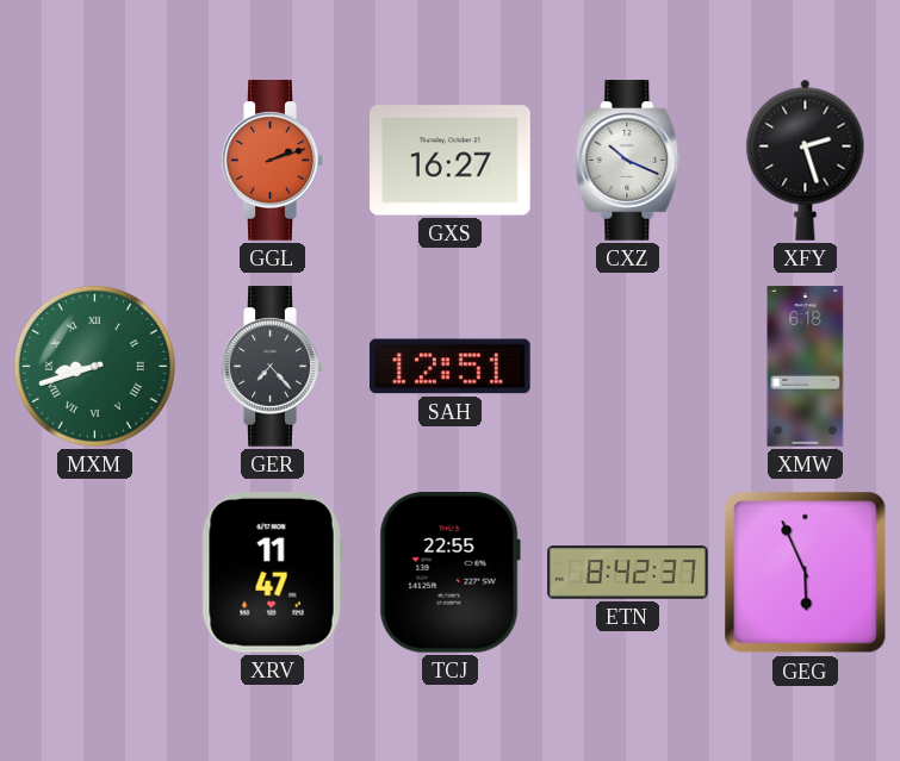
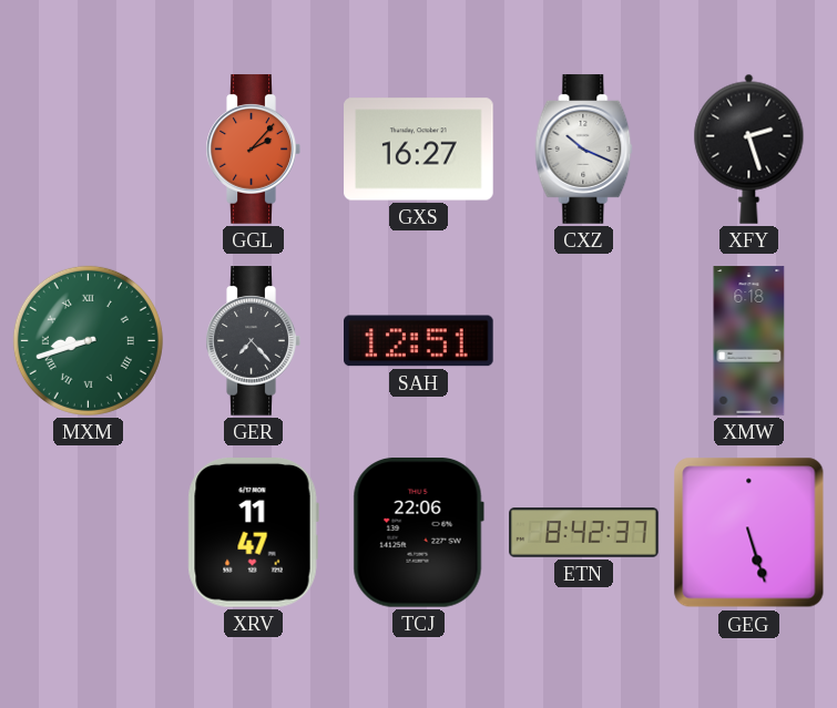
GGL: 2:12 -> 2:07
TCJ: 22:55 -> 22:06
GEG: 5:56 -> 5:27
